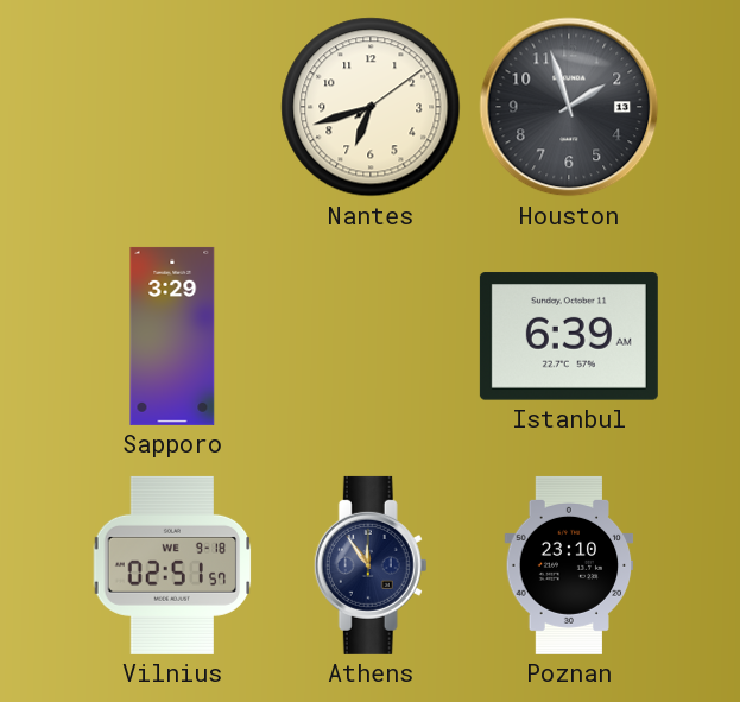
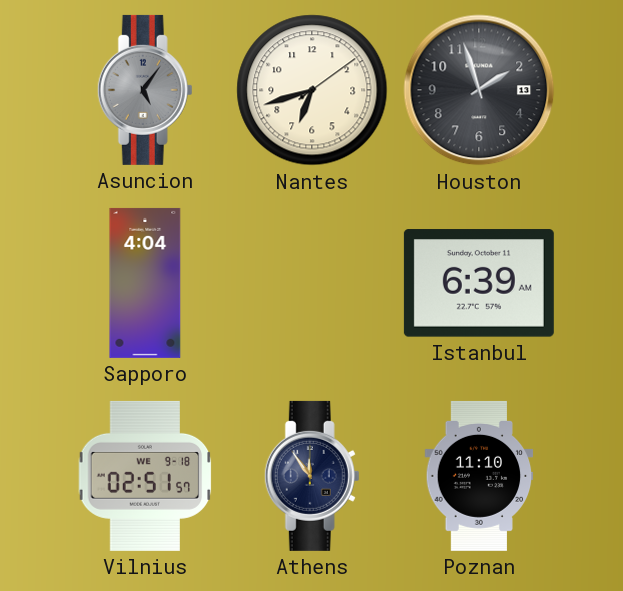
Asuncion: none -> 5:06
Sapporo: 3:29 -> 4:04
Poznan: 23:10 -> 11:10
